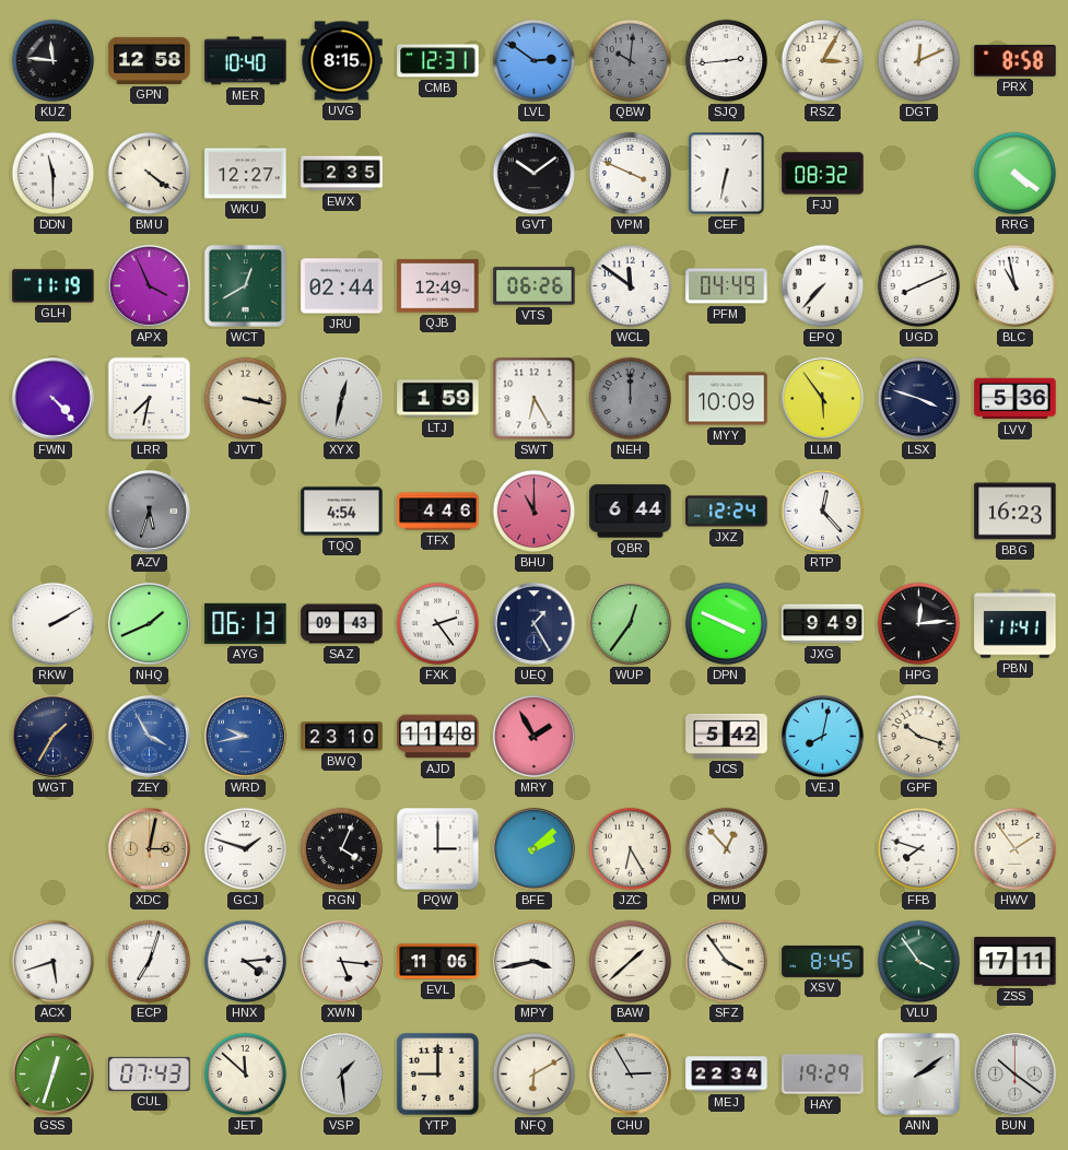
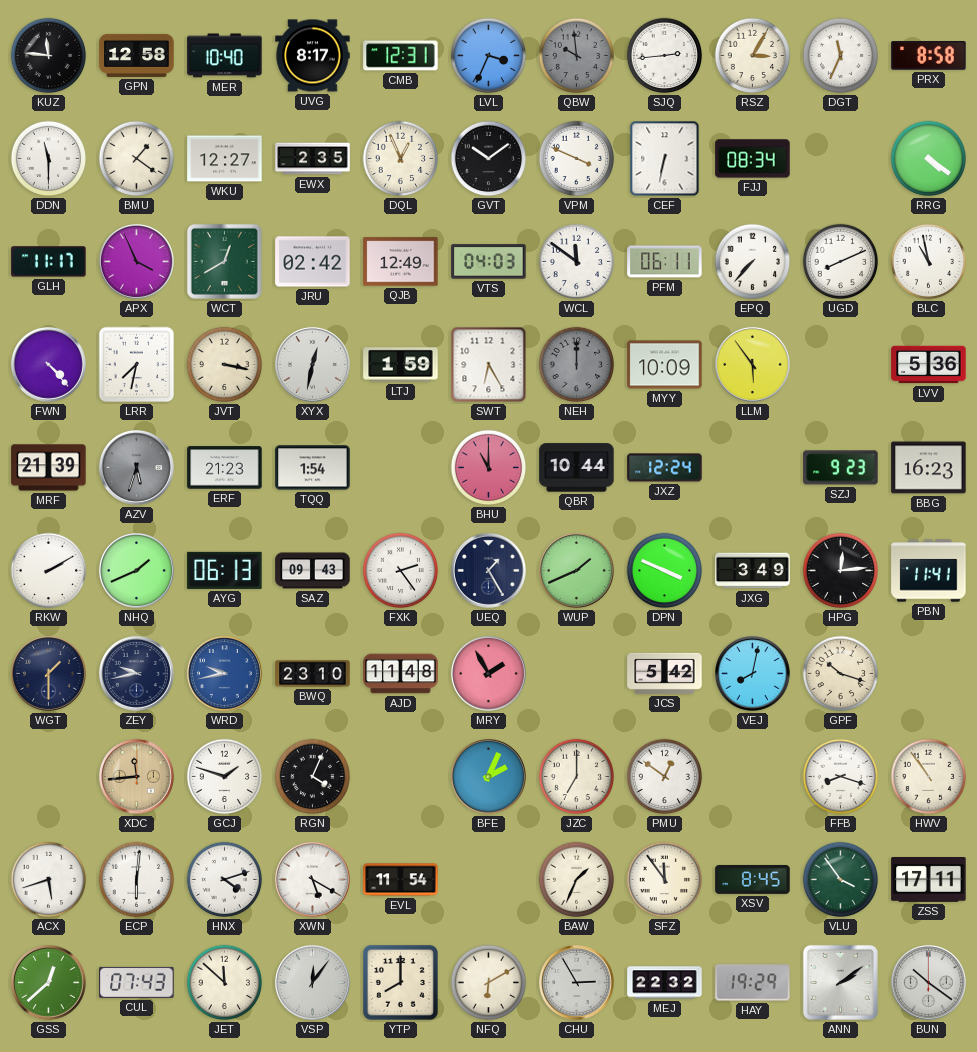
UVG: 8:15 -> 8:17
LVL: 2:51 -> 3:34
QBW: 10:01 -> 9:59
DGT: 12:11 -> 11:34
BMU: 4:21 -> 1:21
DQL: none -> 12:56
FJJ: 08:32 -> 08:34
GLH: 11:19 -> 11:17
JRU: 02:44 -> 02:42
VTS: 06:26 -> 04:03
PFM: 04:49 -> 06:11
LSX: 3:48 -> none
MRF: none -> 21:39
ERF: none -> 21:23
TQQ: 4:54 -> 1:54
TFX: 4:46 -> none
QBR: 6:44 -> 10:44
RTP: 12:23 -> none
SZJ: none -> 9:23
WUP: 12:36 -> 1:41
JXG: 9:49 -> 3:49
WGT: 1:35 -> 1:30
ZEY: 3:55 -> 9:43
ZEY dial: blue -> navy
XDC: 3:02 -> 11:44
PQW: 3:00 -> none
BFE: 2:08 -> 2:04
JZC: 6:25 -> 7:00
PMU: 12:53 -> 12:51
FFB: 7:48 -> 8:18
HWV: 1:54 -> 10:54
ECP: 7:03 -> 6:01
HNX: 4:14 -> 4:12
XWN: 5:16 -> 5:20
EVL: 11:06 -> 11:54
MPY: 3:43 -> none
BAW: 1:38 -> 1:34
SFZ: 3:54 -> 11:54
GSS: 12:33 -> 12:38
VSP: 1:29 -> 12:06
YTP: 9:00 -> 8:00
MEJ: 22:34 -> 22:32
